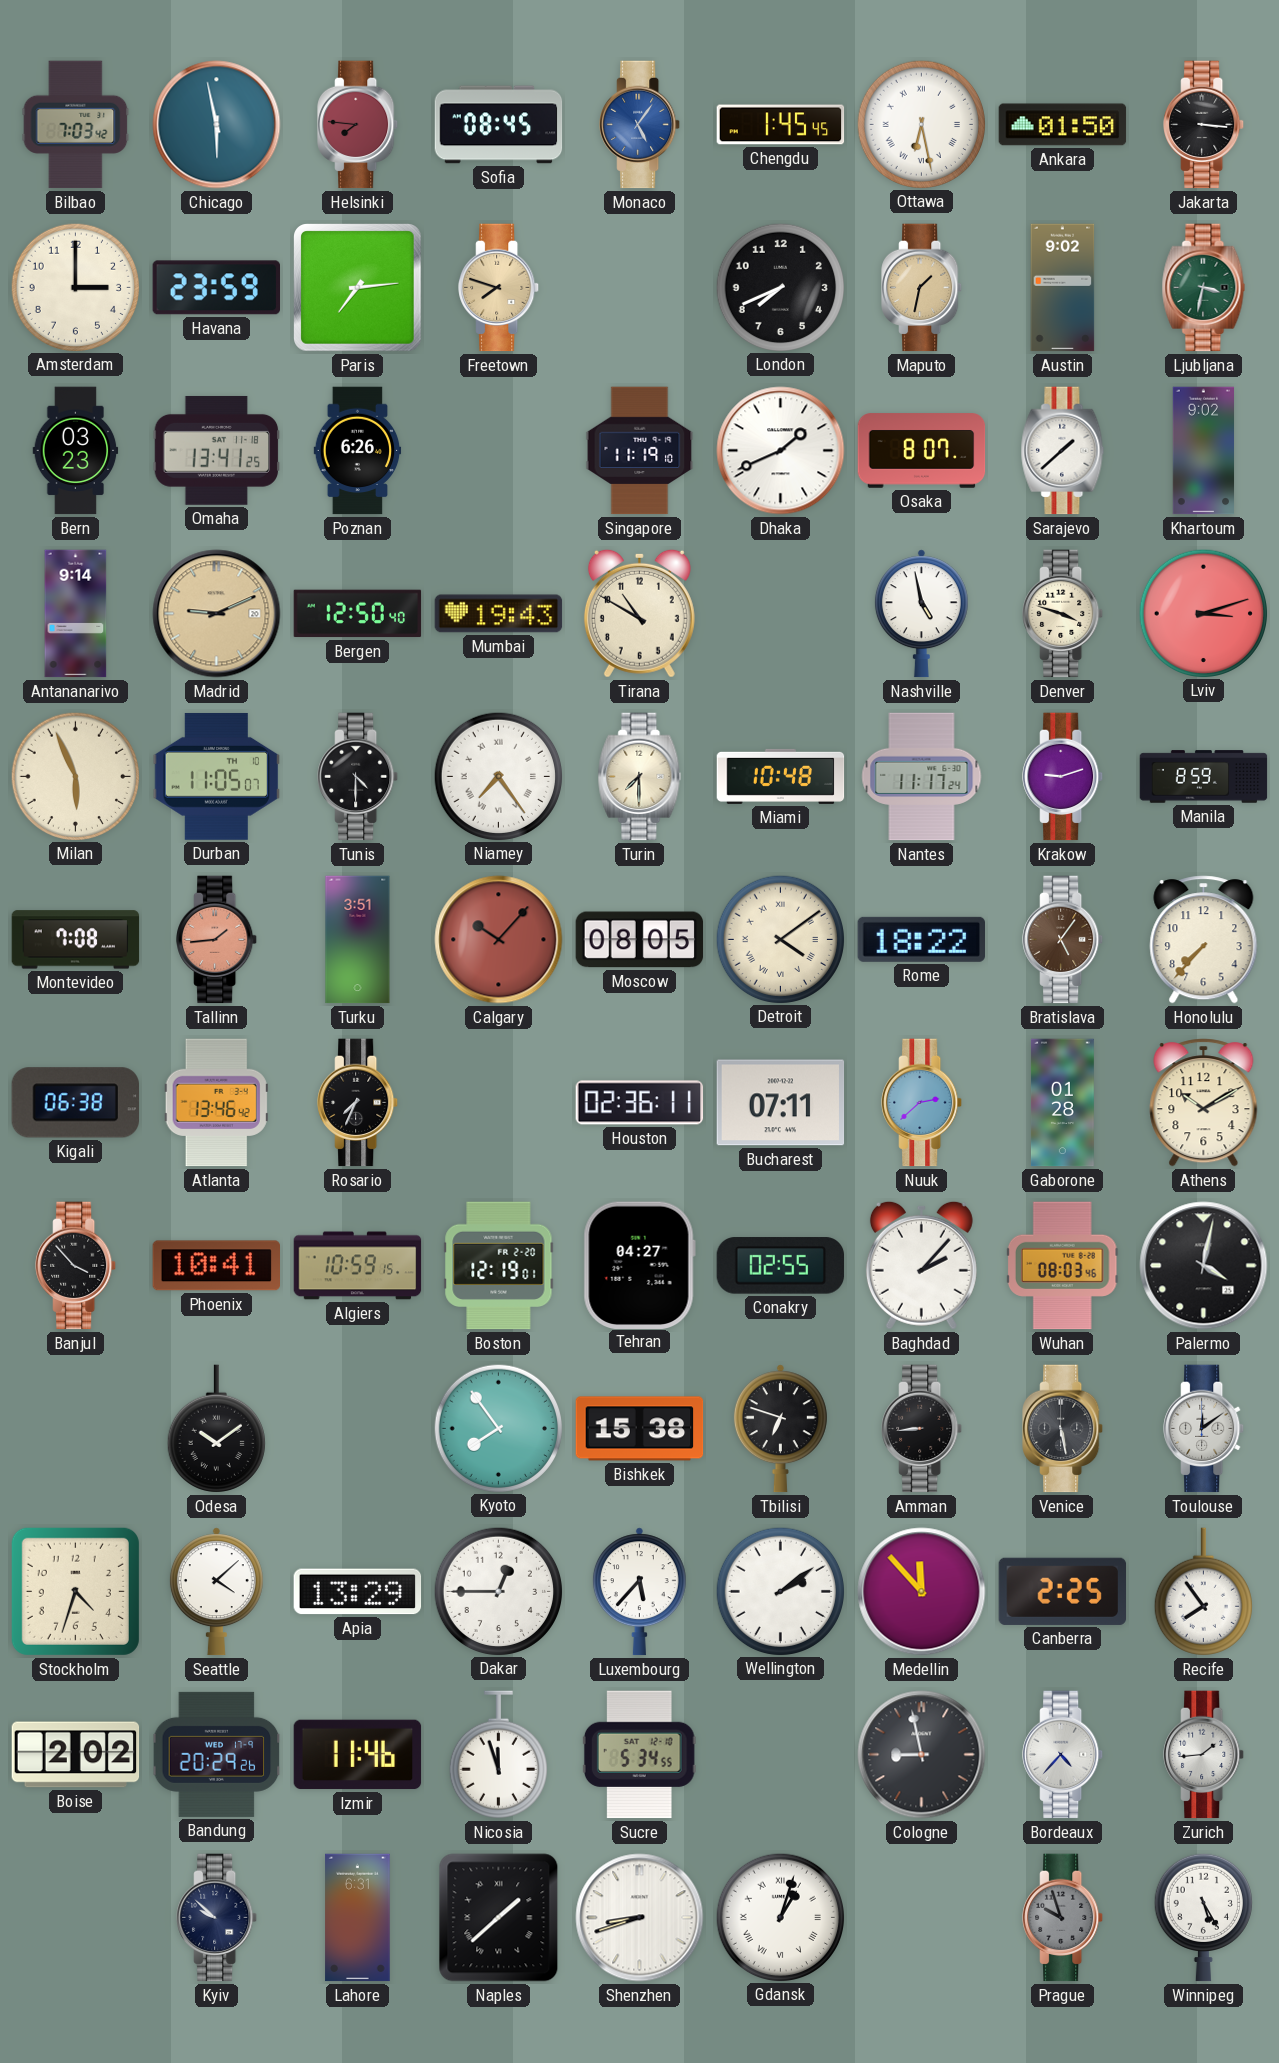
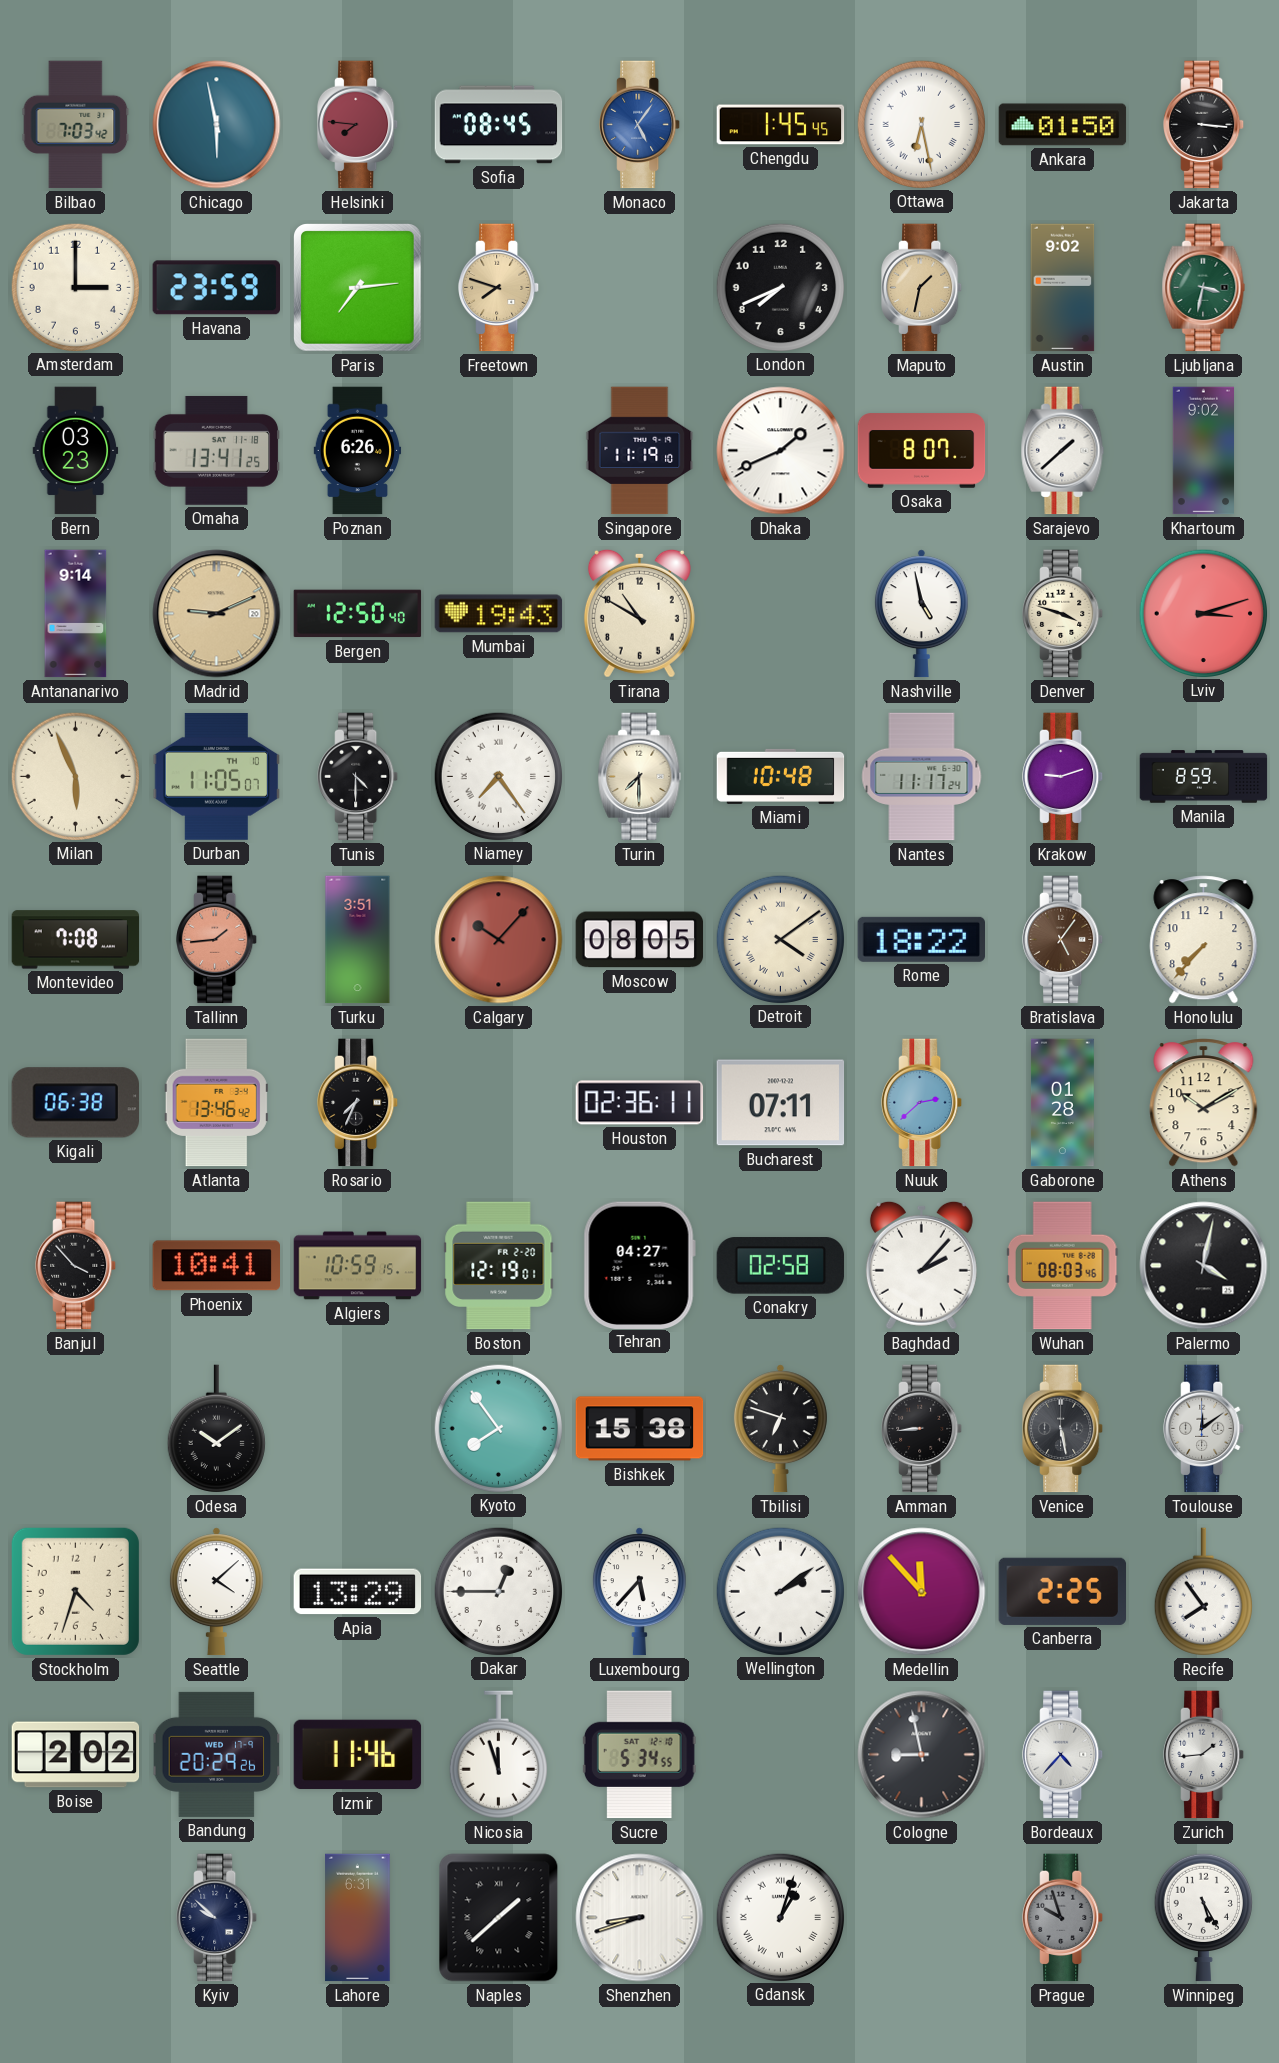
Conakry: 02:55 -> 02:58
